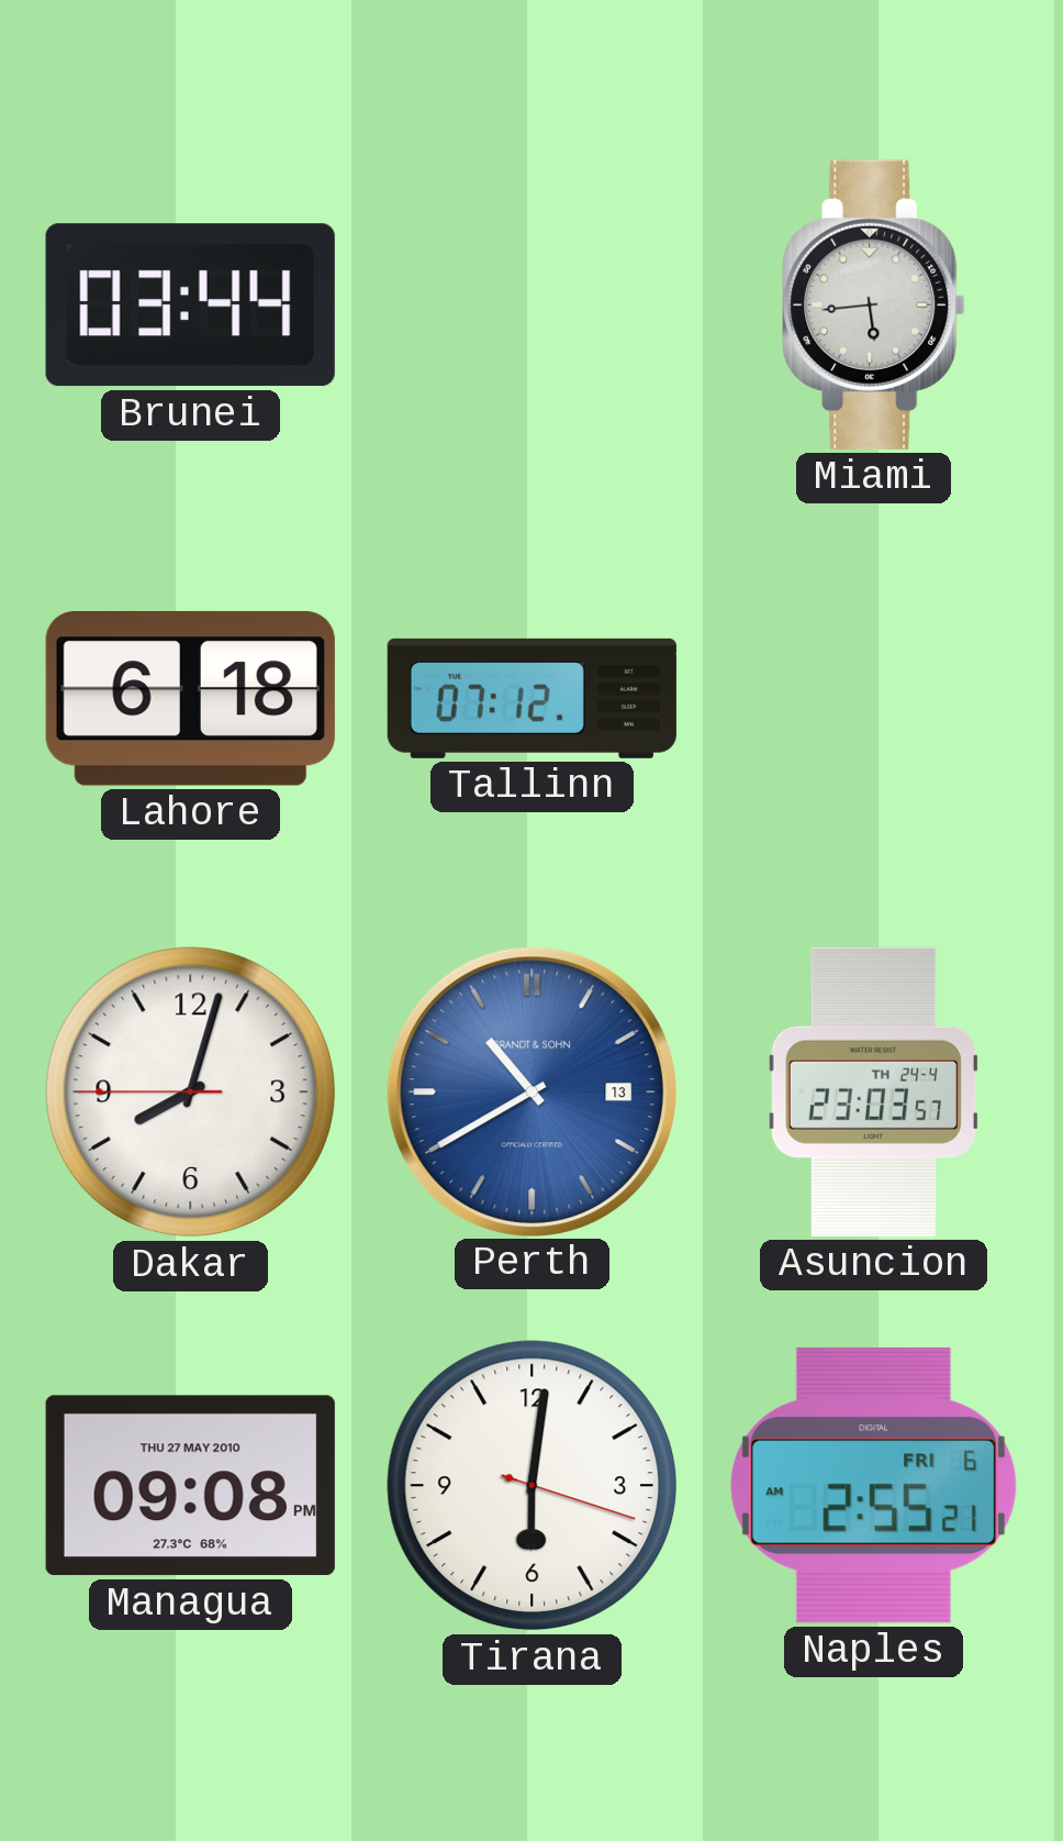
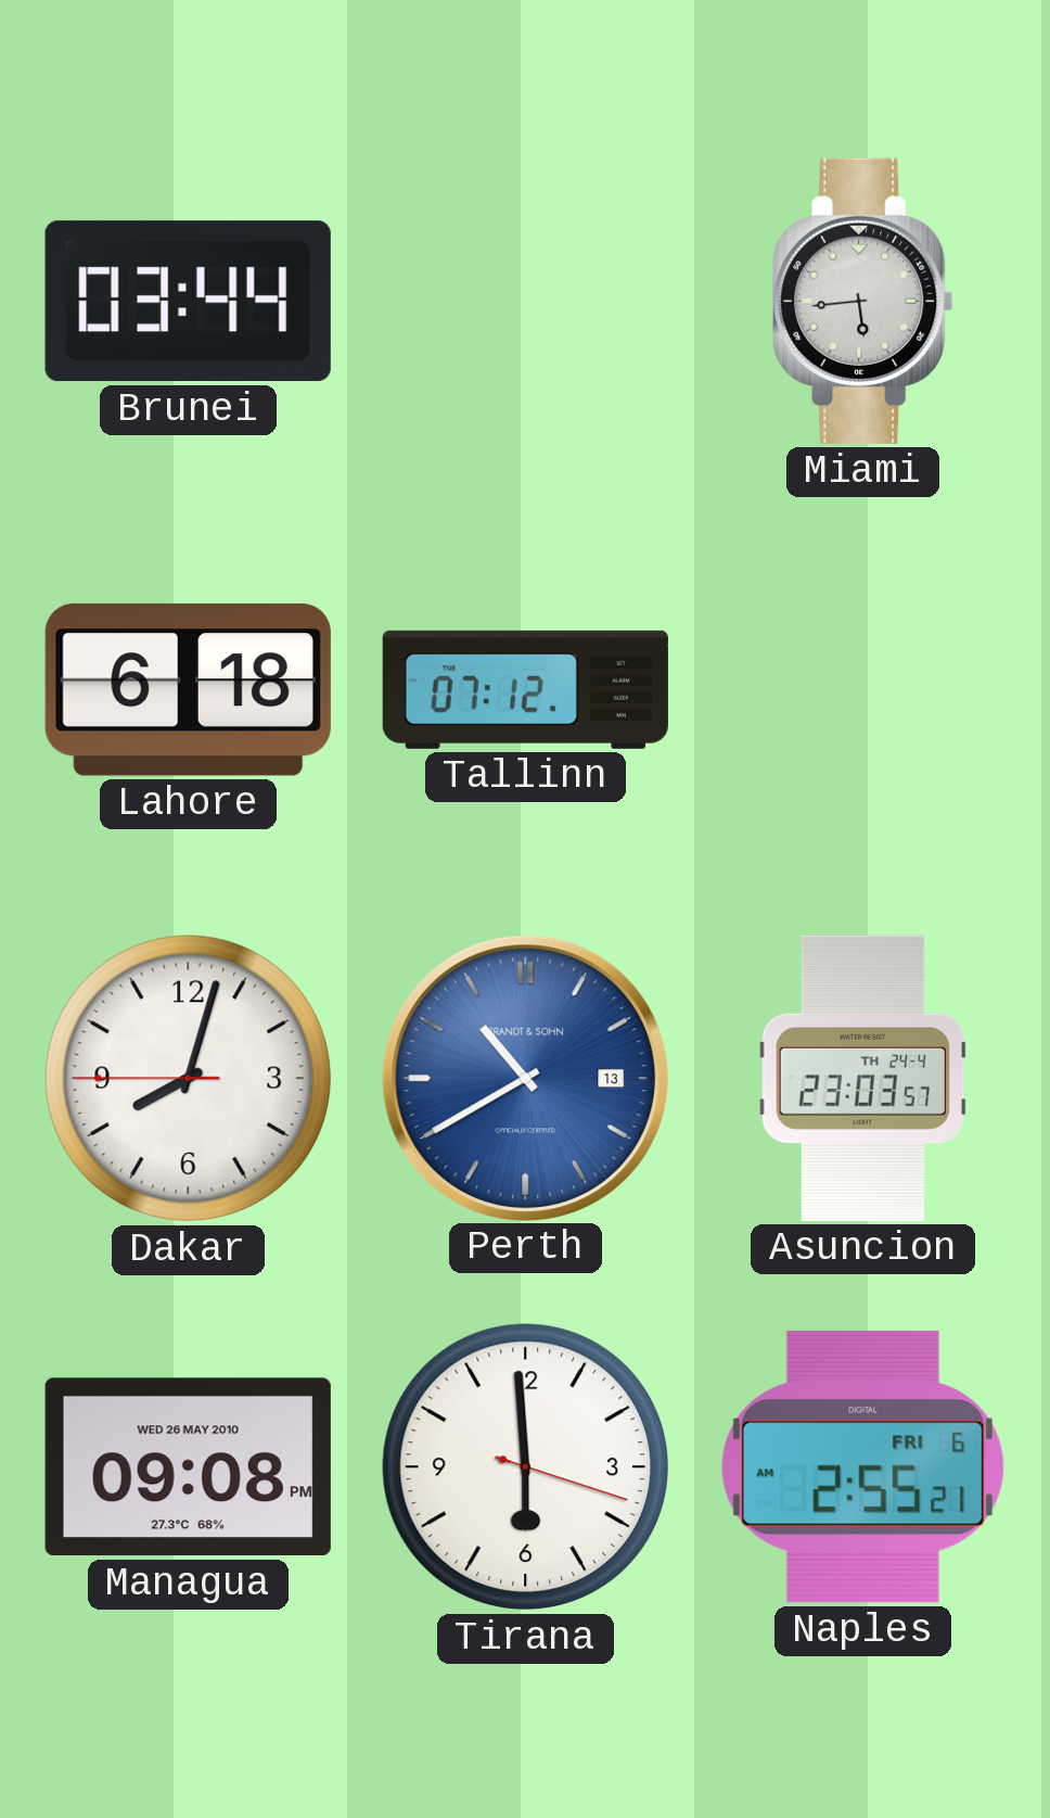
Managua date: THU 27 MAY 2010 -> WED 26 MAY 2010
Tirana: 6:01 -> 5:59
